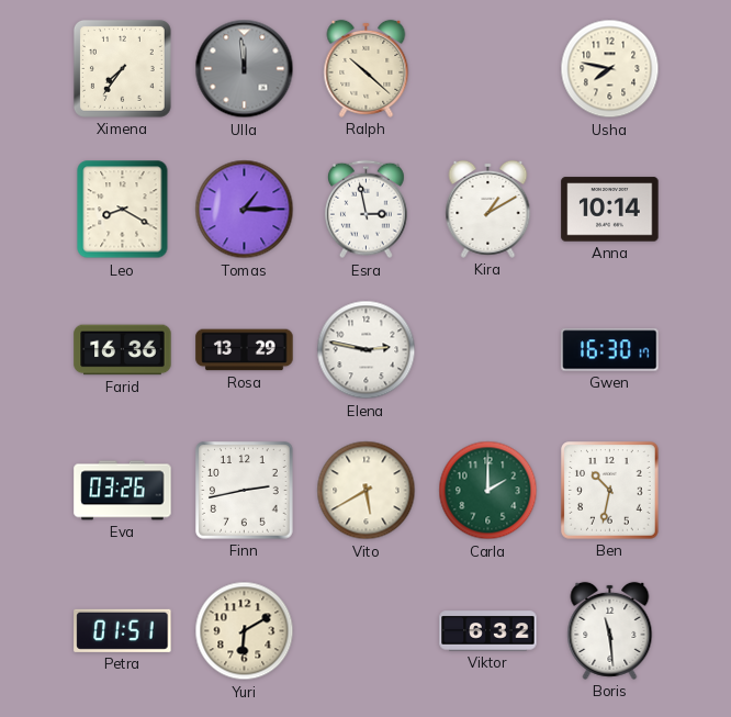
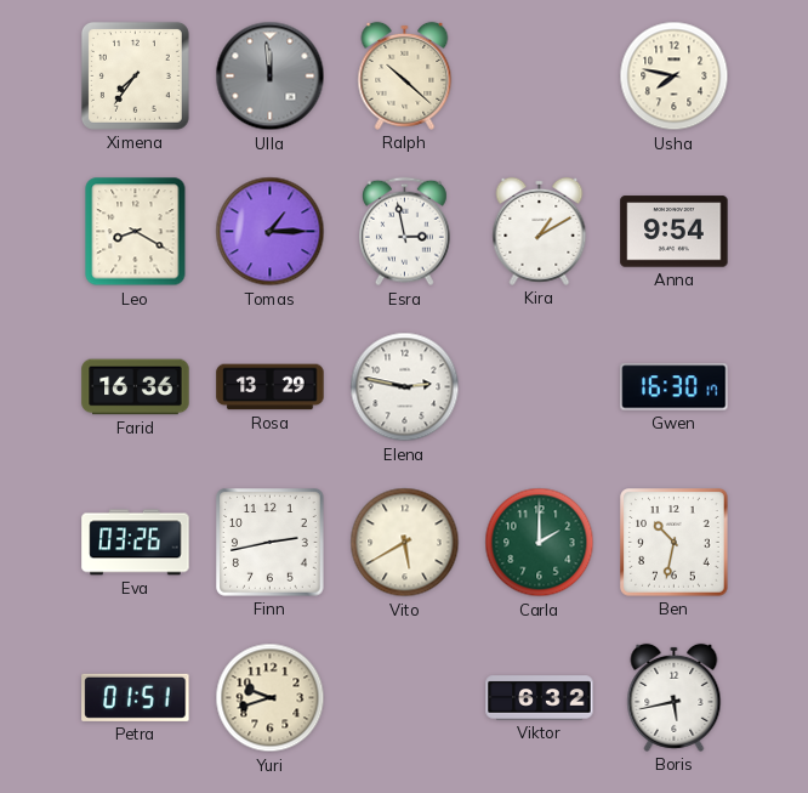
Anna: 10:14 -> 9:54
Yuri: 6:10 -> 9:42
Boris: 11:29 -> 5:43
